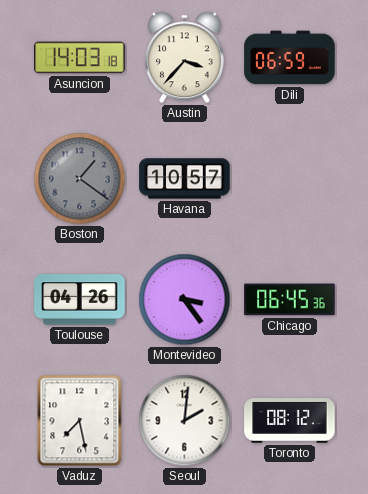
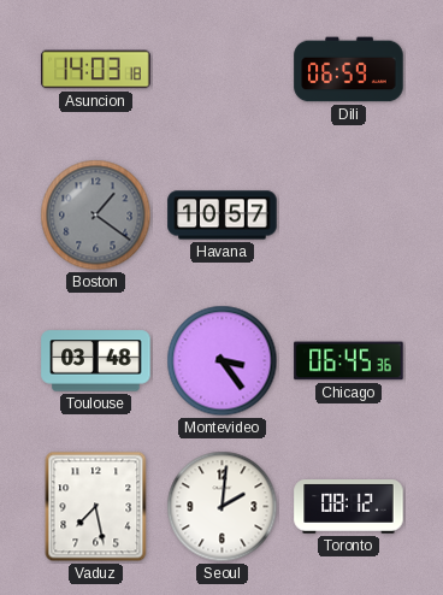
Austin: 3:37 -> none
Toulouse: 04:26 -> 03:48
